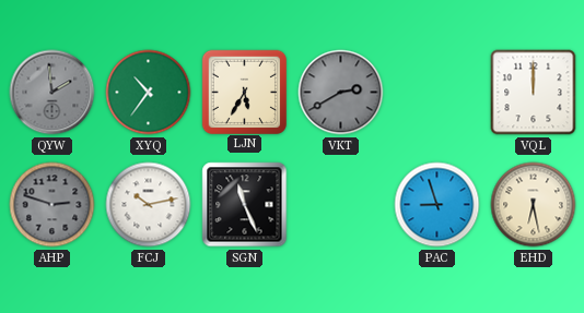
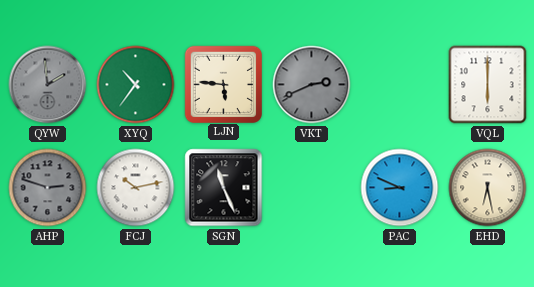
LJN: 5:35 -> 5:46
VKT: 2:40 -> 2:41
VQL: 12:00 -> 6:00
PAC: 8:57 -> 8:49
